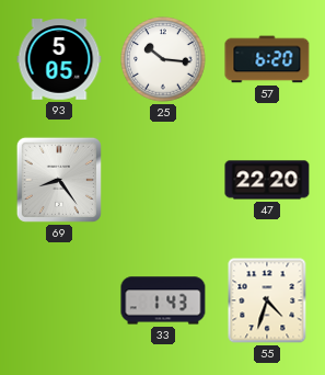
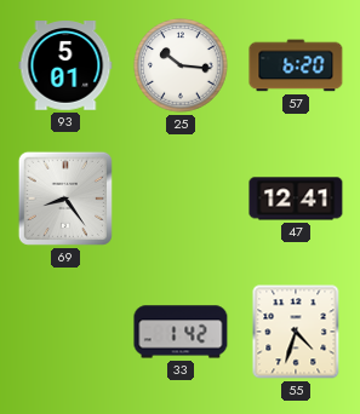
93: 5:05 -> 5:01
47: 22:20 -> 12:41
33: 1:43 -> 1:42
